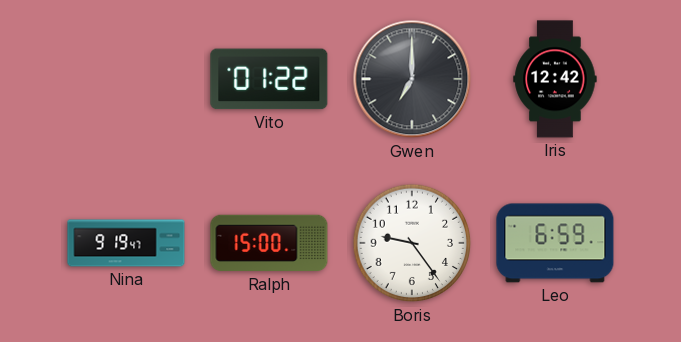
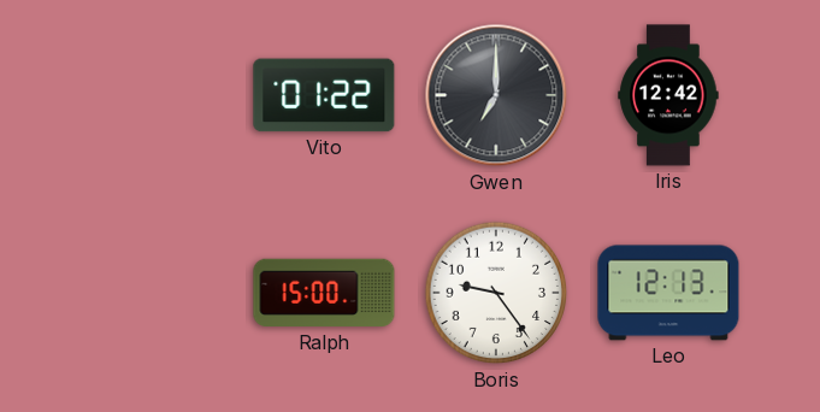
Nina: 9:19 -> none
Leo: 6:59 -> 12:13
